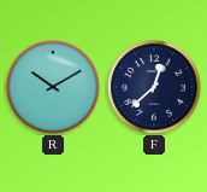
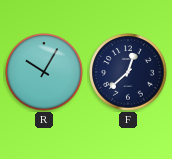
R: 10:10 -> 10:05
